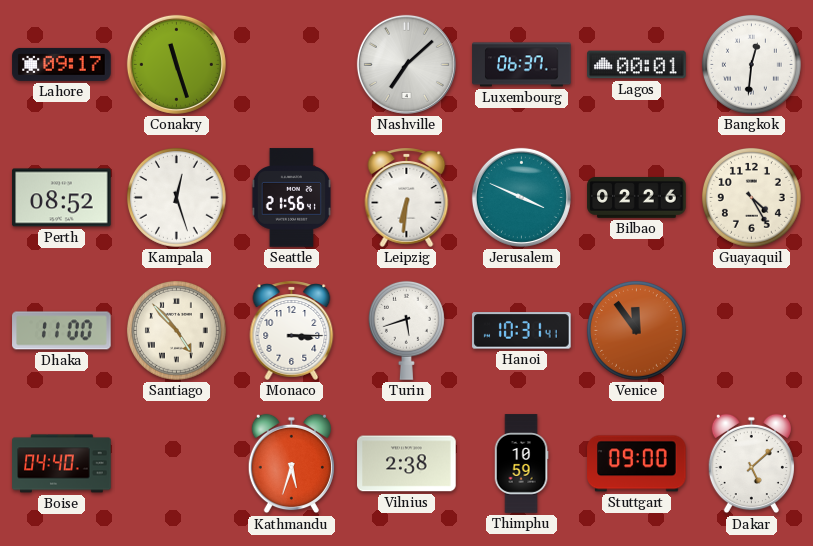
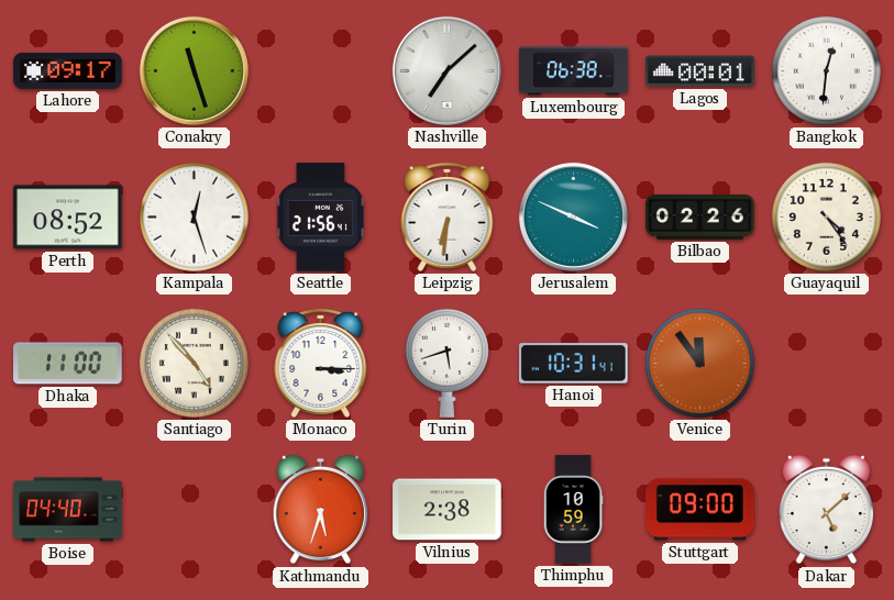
Luxembourg: 06:37 -> 06:38
Guayaquil: 4:25 -> 4:24
